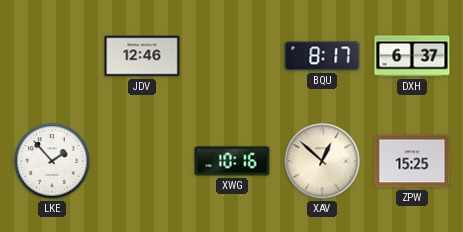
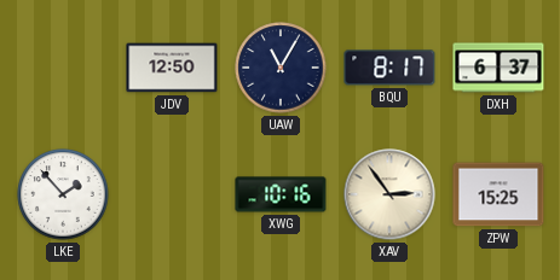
JDV: 12:46 -> 12:50
UAW: none -> 11:05
XAV: 12:52 -> 2:54
